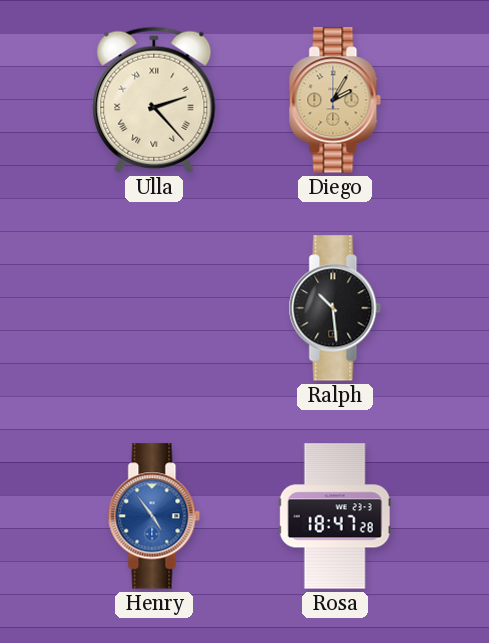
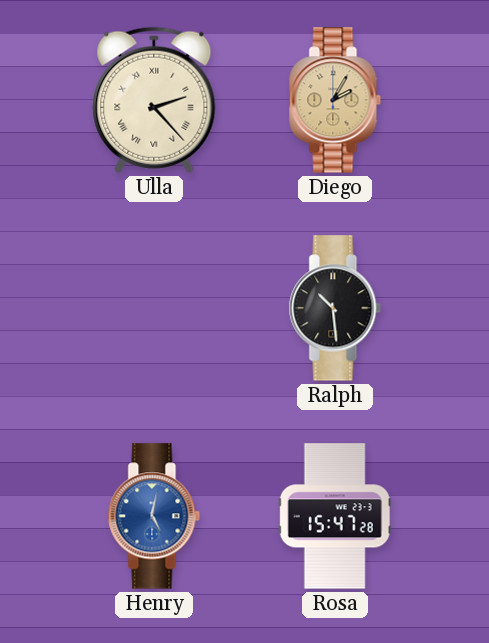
Henry: 4:54 -> 5:02
Rosa: 18:47 -> 15:47
